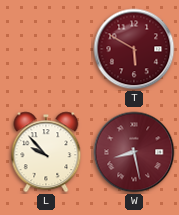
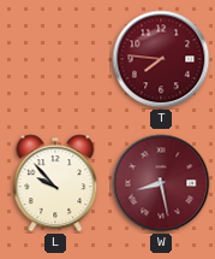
T: 5:50 -> 7:46
